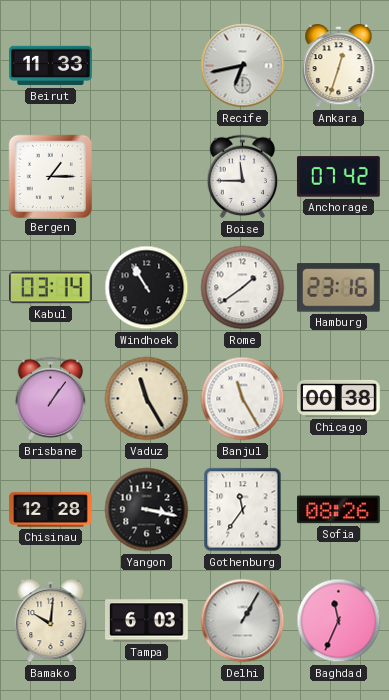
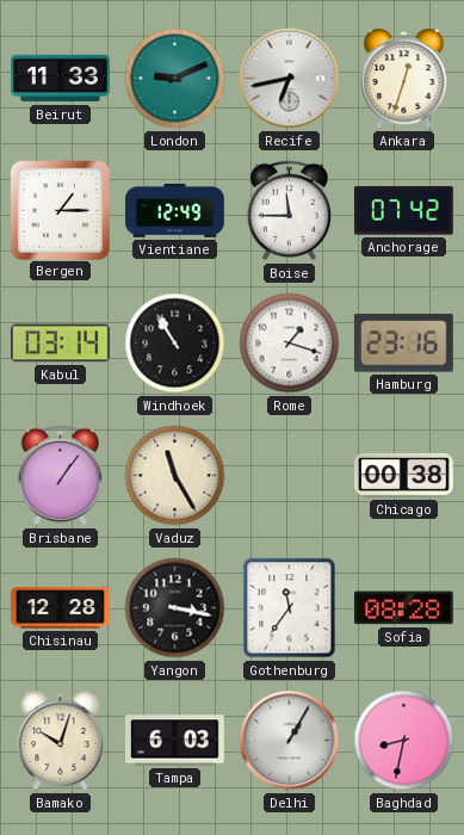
London: none -> 9:11
Vientiane: none -> 12:49
Rome: 1:39 -> 1:18
Banjul: 11:25 -> none
Sofia: 08:26 -> 08:28
Bamako: 10:01 -> 10:03
Baghdad: 11:34 -> 8:32
